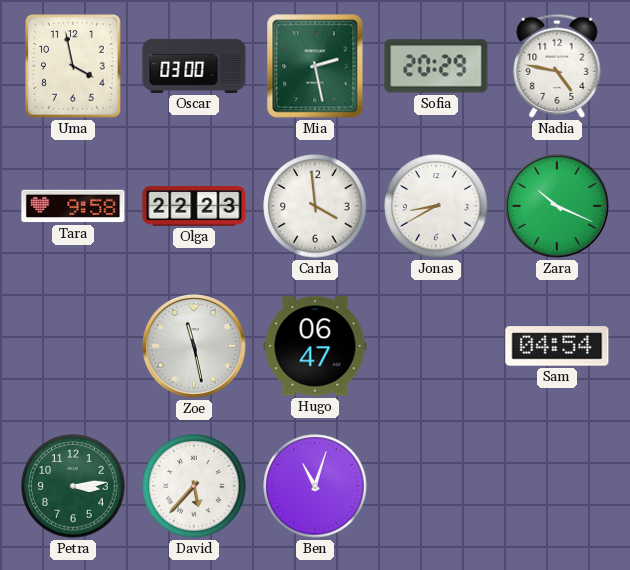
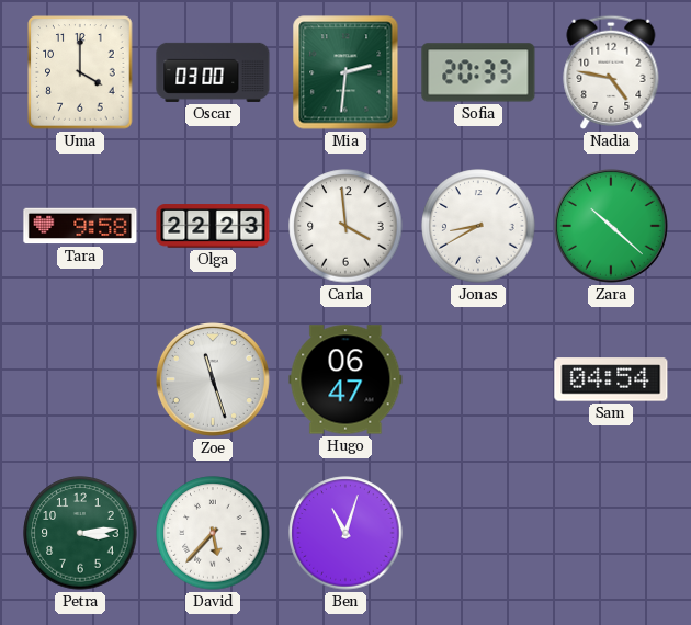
Uma: 3:58 -> 4:00
Mia: 2:28 -> 2:31
Sofia: 20:29 -> 20:33
Zara: 10:19 -> 10:22
Zoe: 11:28 -> 11:27
